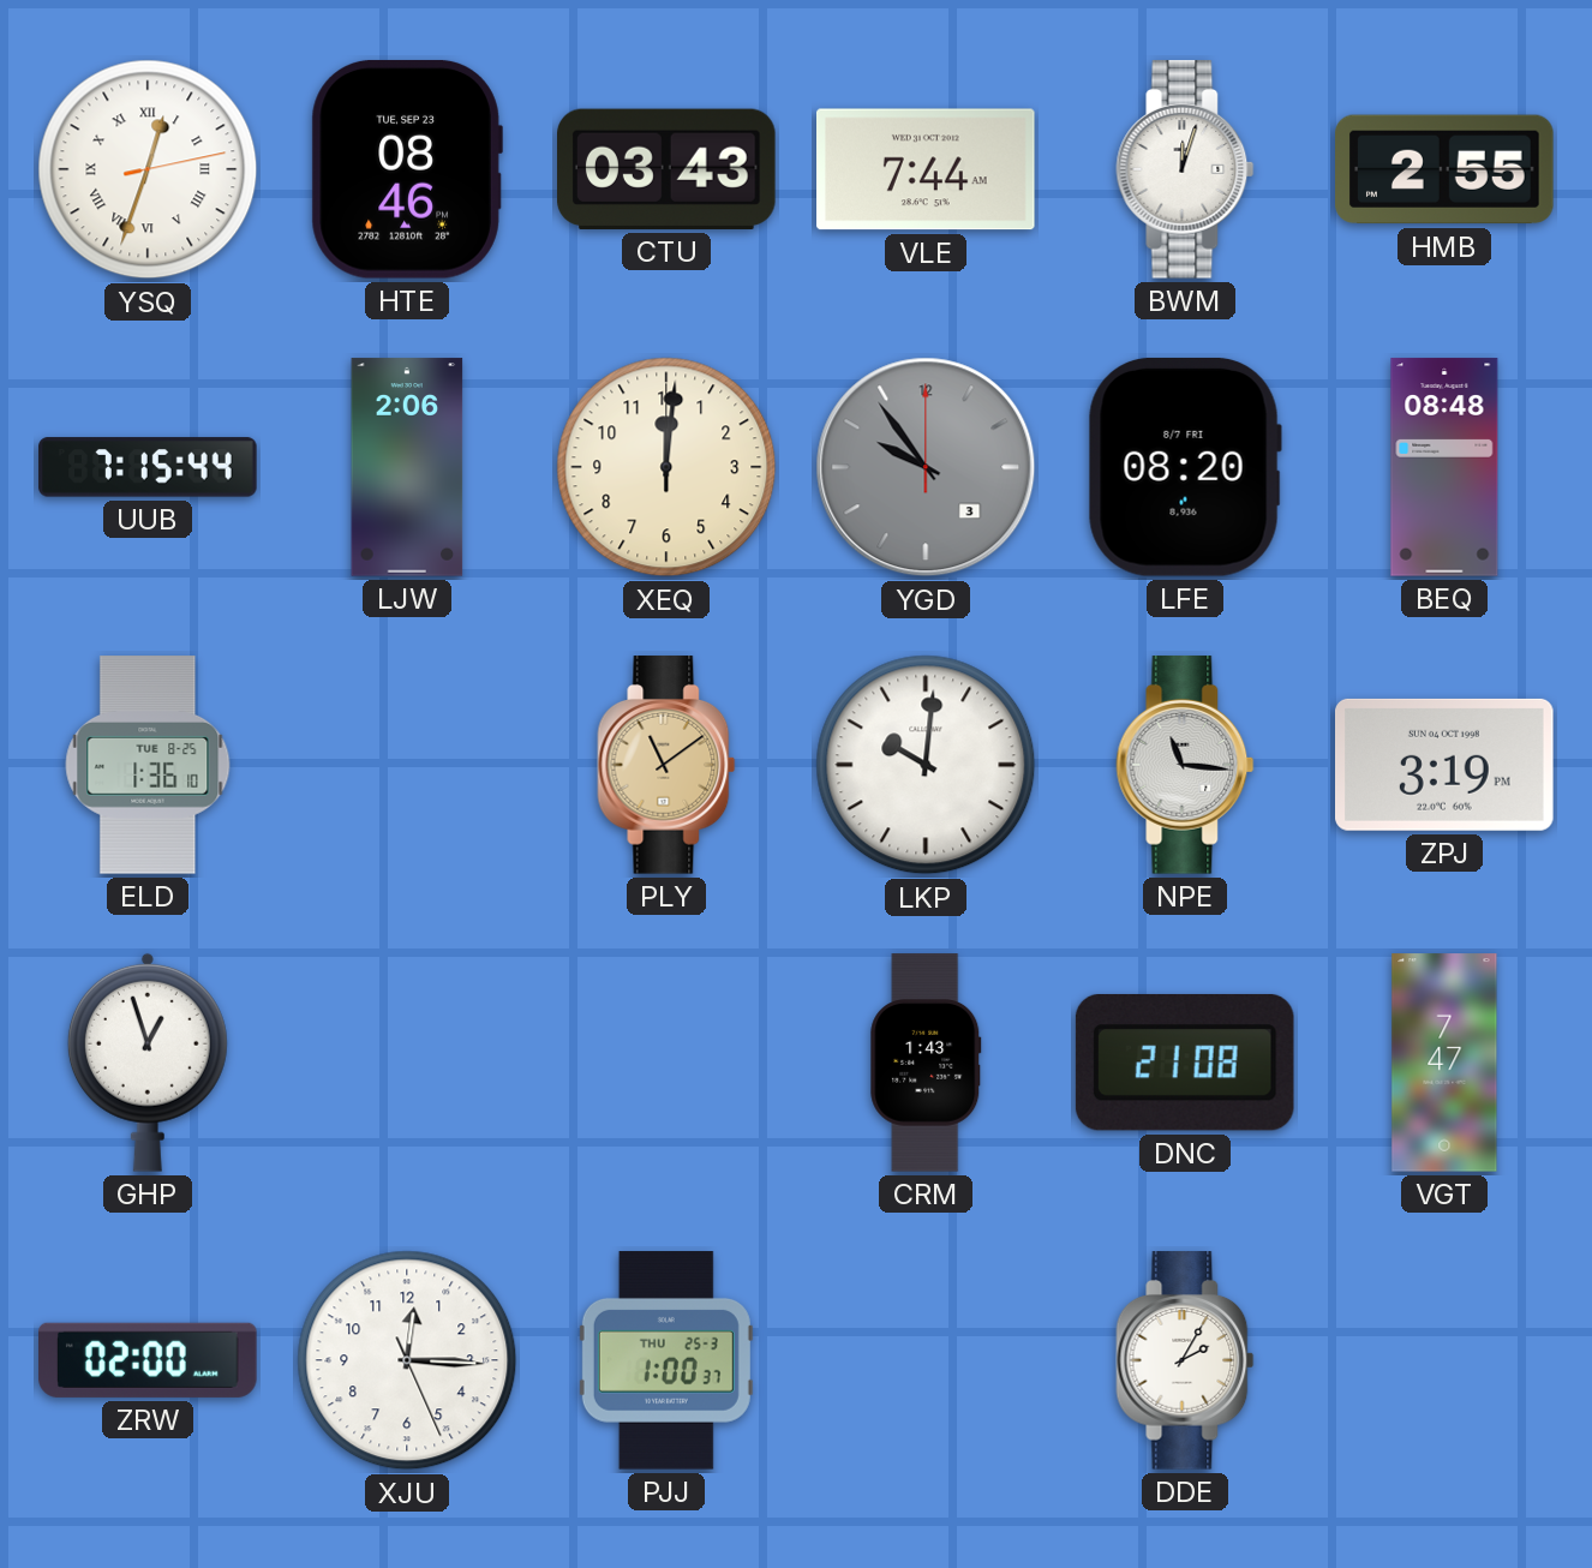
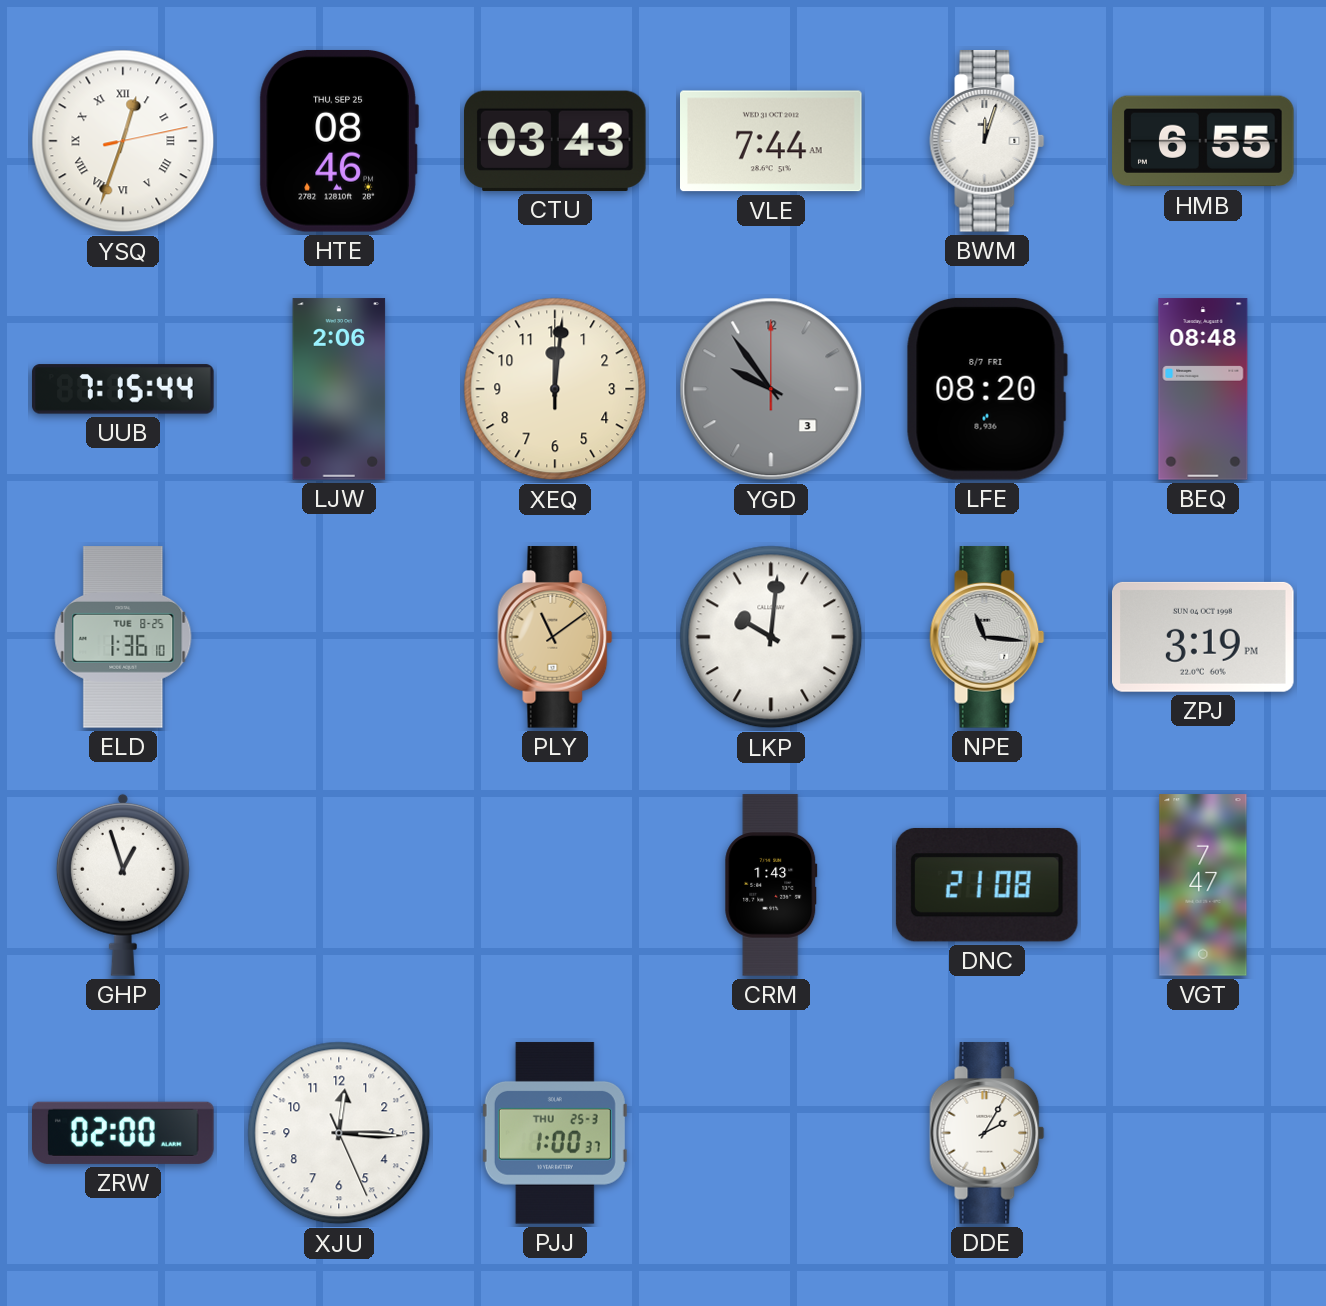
HTE date: TUE, SEP 23 -> THU, SEP 25
HMB: 2:55 -> 6:55
